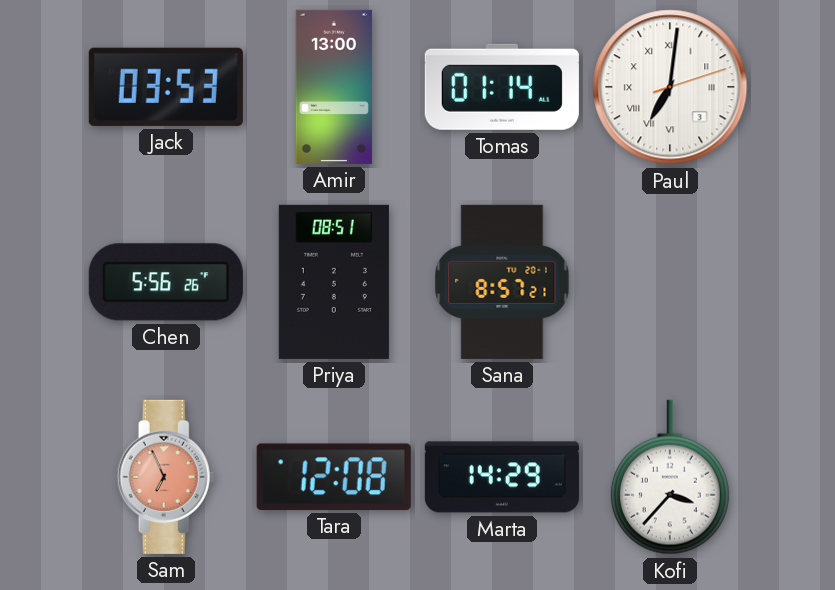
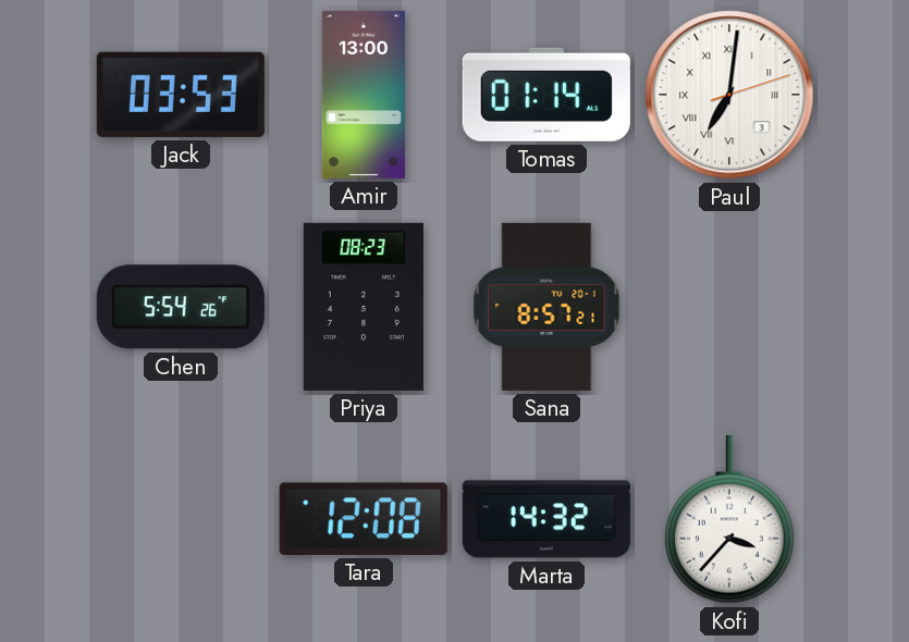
Chen: 5:56 -> 5:54
Priya: 08:51 -> 08:23
Sam: 6:56 -> none
Marta: 14:29 -> 14:32
